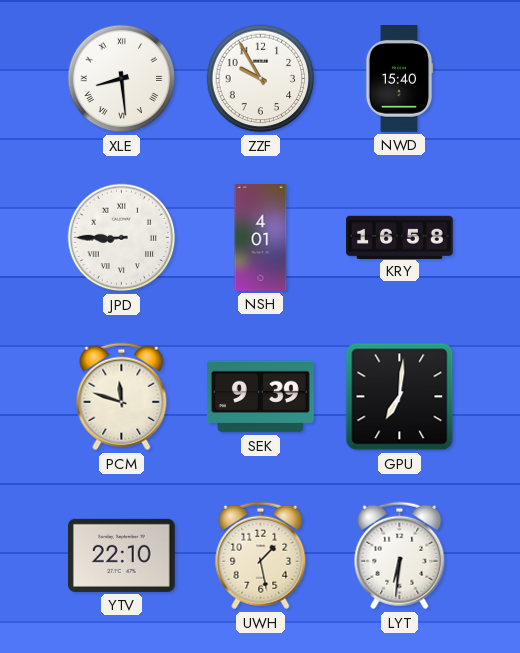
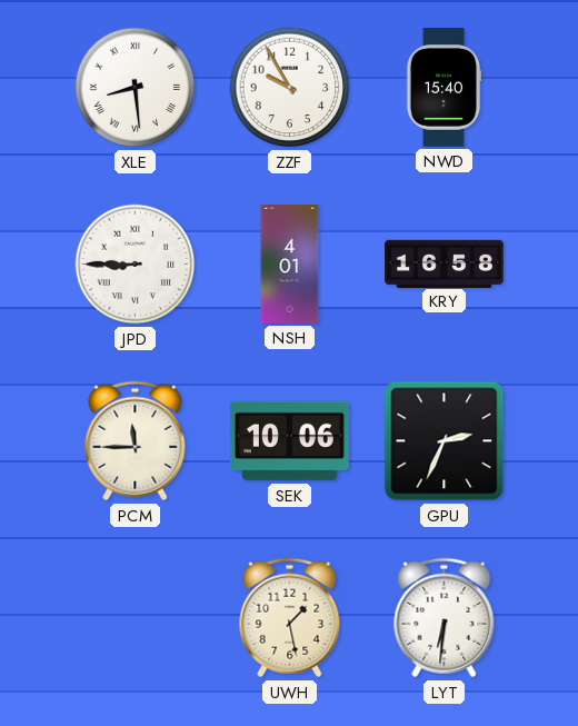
PCM: 11:48 -> 11:45
SEK: 9:39 -> 10:06
GPU: 7:01 -> 2:34
YTV: 22:10 -> none
